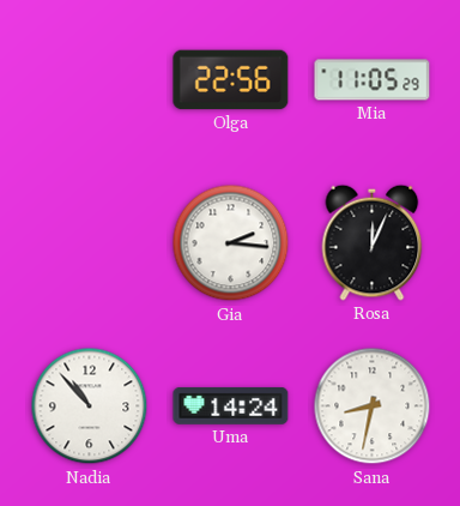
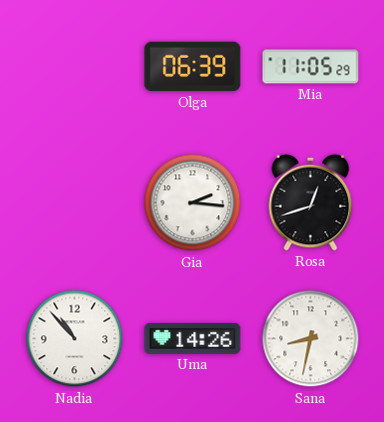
Olga: 22:56 -> 06:39
Rosa: 12:04 -> 12:42
Uma: 14:24 -> 14:26
